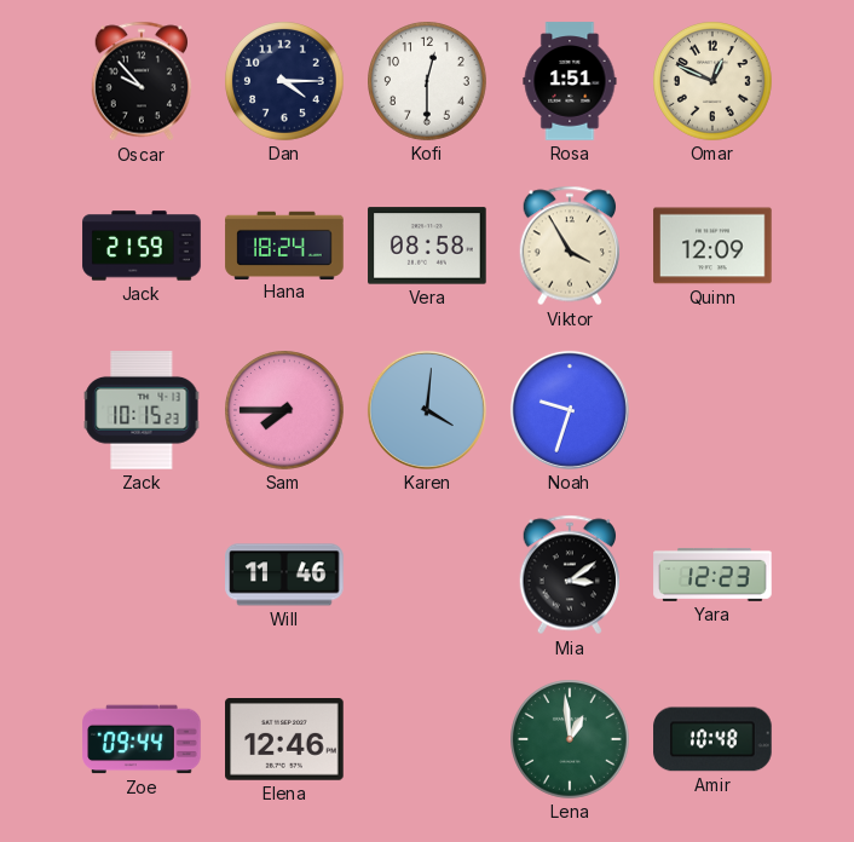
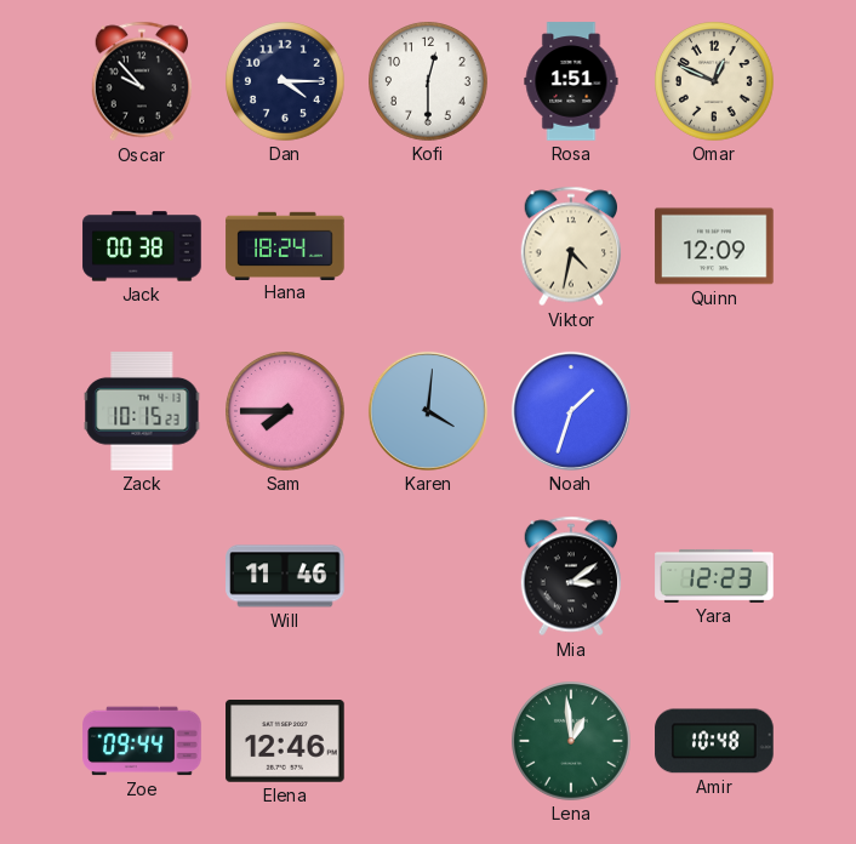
Jack: 21:59 -> 00:38
Vera: 08:58 -> none
Viktor: 3:55 -> 4:32
Noah: 9:33 -> 1:33
